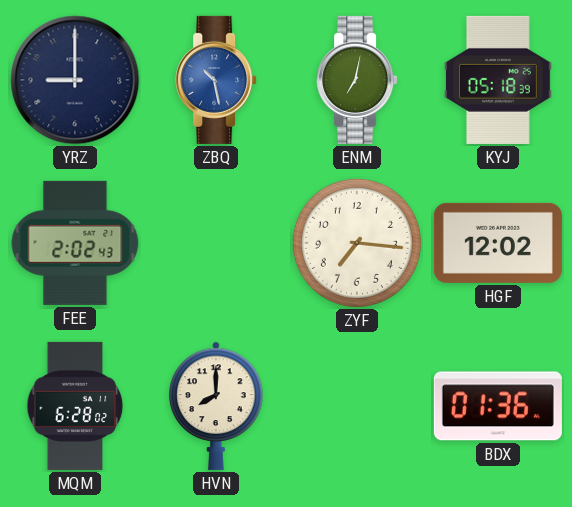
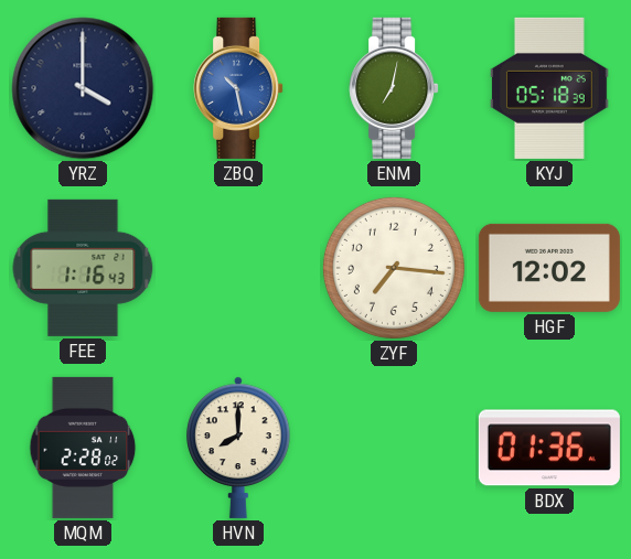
YRZ: 9:00 -> 4:00
FEE: 2:02 -> 1:16
MQM: 6:28 -> 2:28
